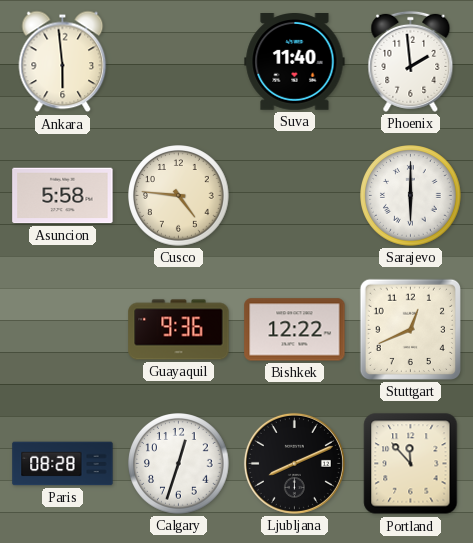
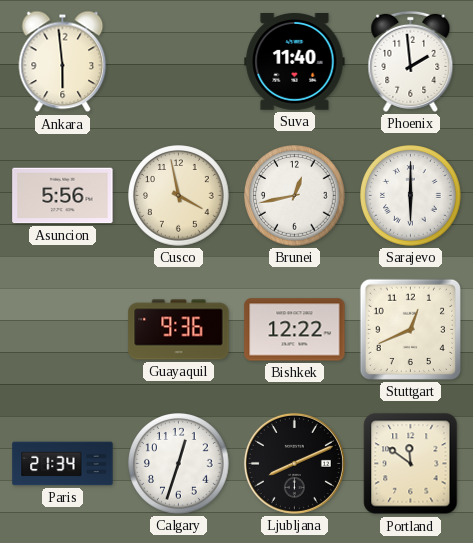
Asuncion: 5:58 -> 5:56
Cusco: 4:46 -> 3:58
Brunei: none -> 12:43
Paris: 08:28 -> 21:34
Portland: 11:53 -> 11:51
